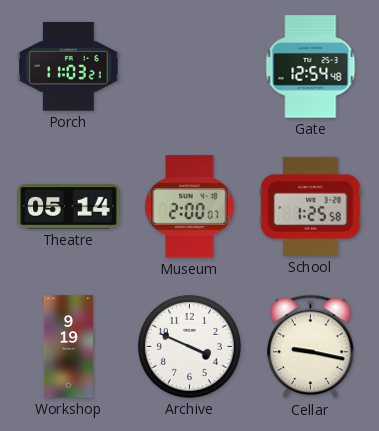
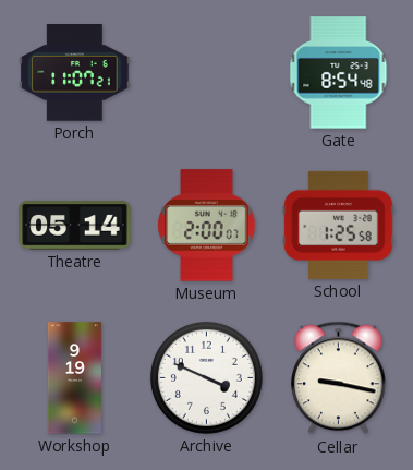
Porch: 11:03 -> 11:07
Gate: 12:54 -> 8:54
